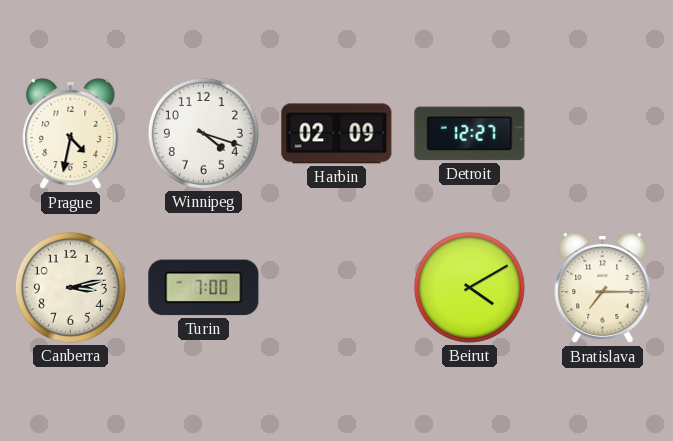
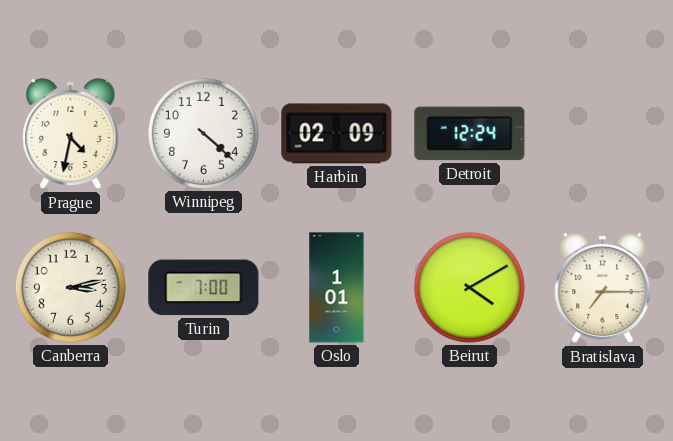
Winnipeg: 4:18 -> 4:22
Detroit: 12:27 -> 12:24
Oslo: none -> 1:01
